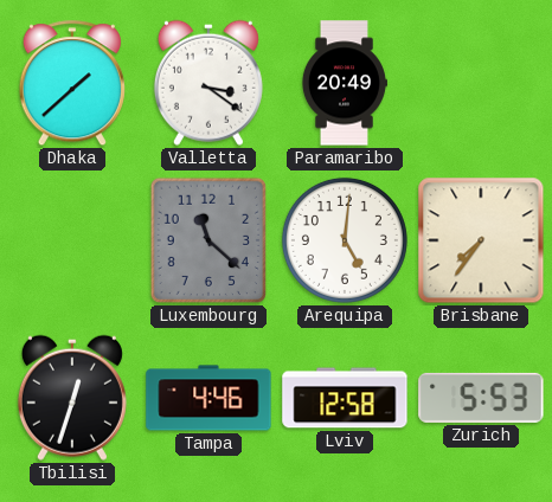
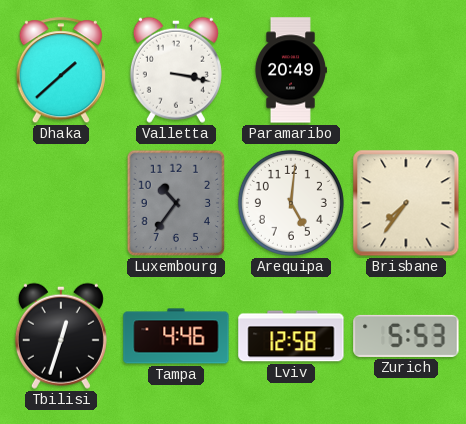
Valletta: 3:21 -> 3:17
Luxembourg: 11:22 -> 10:36
